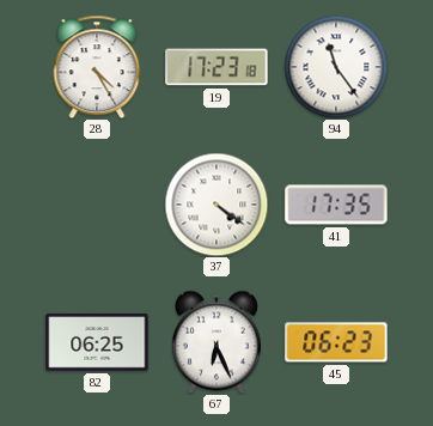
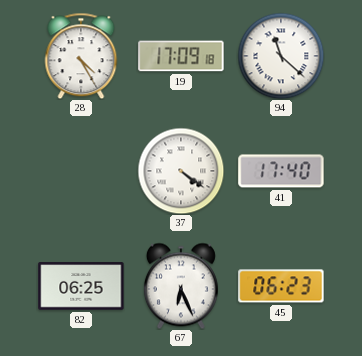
19: 17:23 -> 17:09
94: 11:24 -> 11:22
41: 17:35 -> 17:40
